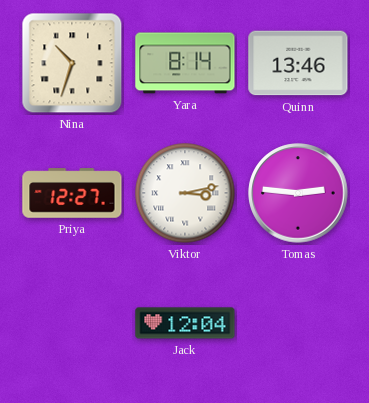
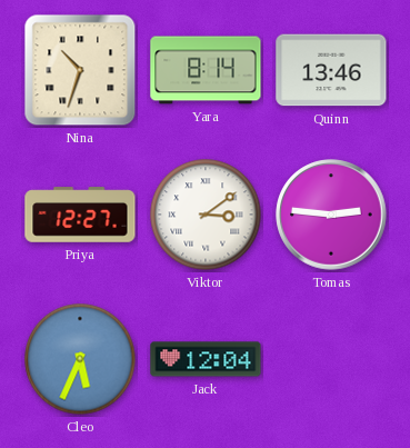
Viktor: 3:13 -> 3:09
Cleo: none -> 5:34
